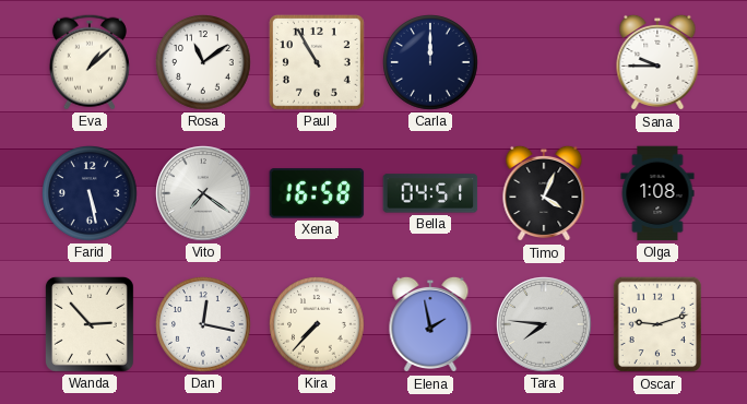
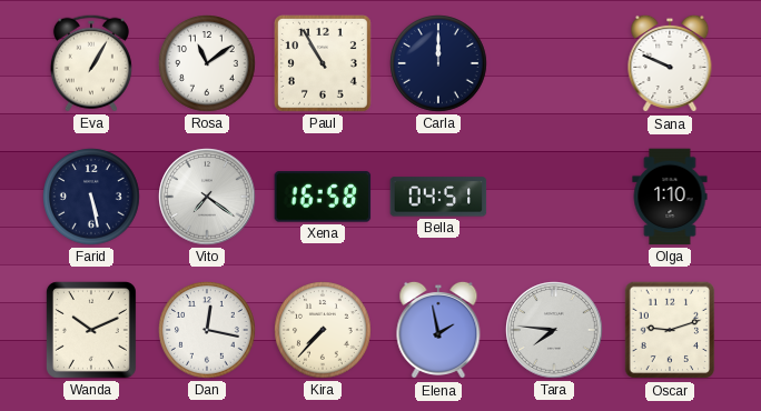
Eva: 1:08 -> 1:05
Sana: 9:45 -> 9:49
Timo: 4:04 -> none
Olga: 1:08 -> 1:10
Wanda: 2:53 -> 10:11
